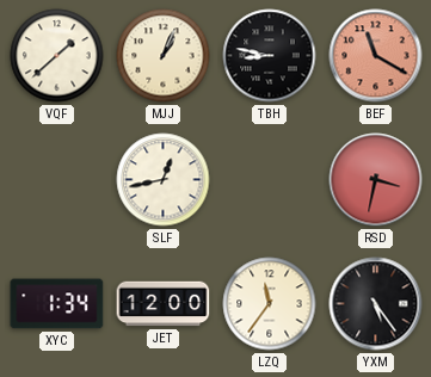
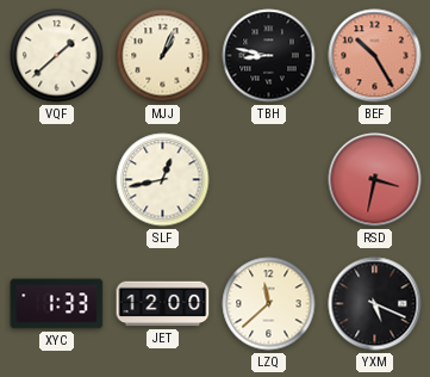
BEF: 11:20 -> 10:25
XYC: 1:34 -> 1:33
LZQ: 11:36 -> 11:38
YXM: 5:24 -> 5:19
